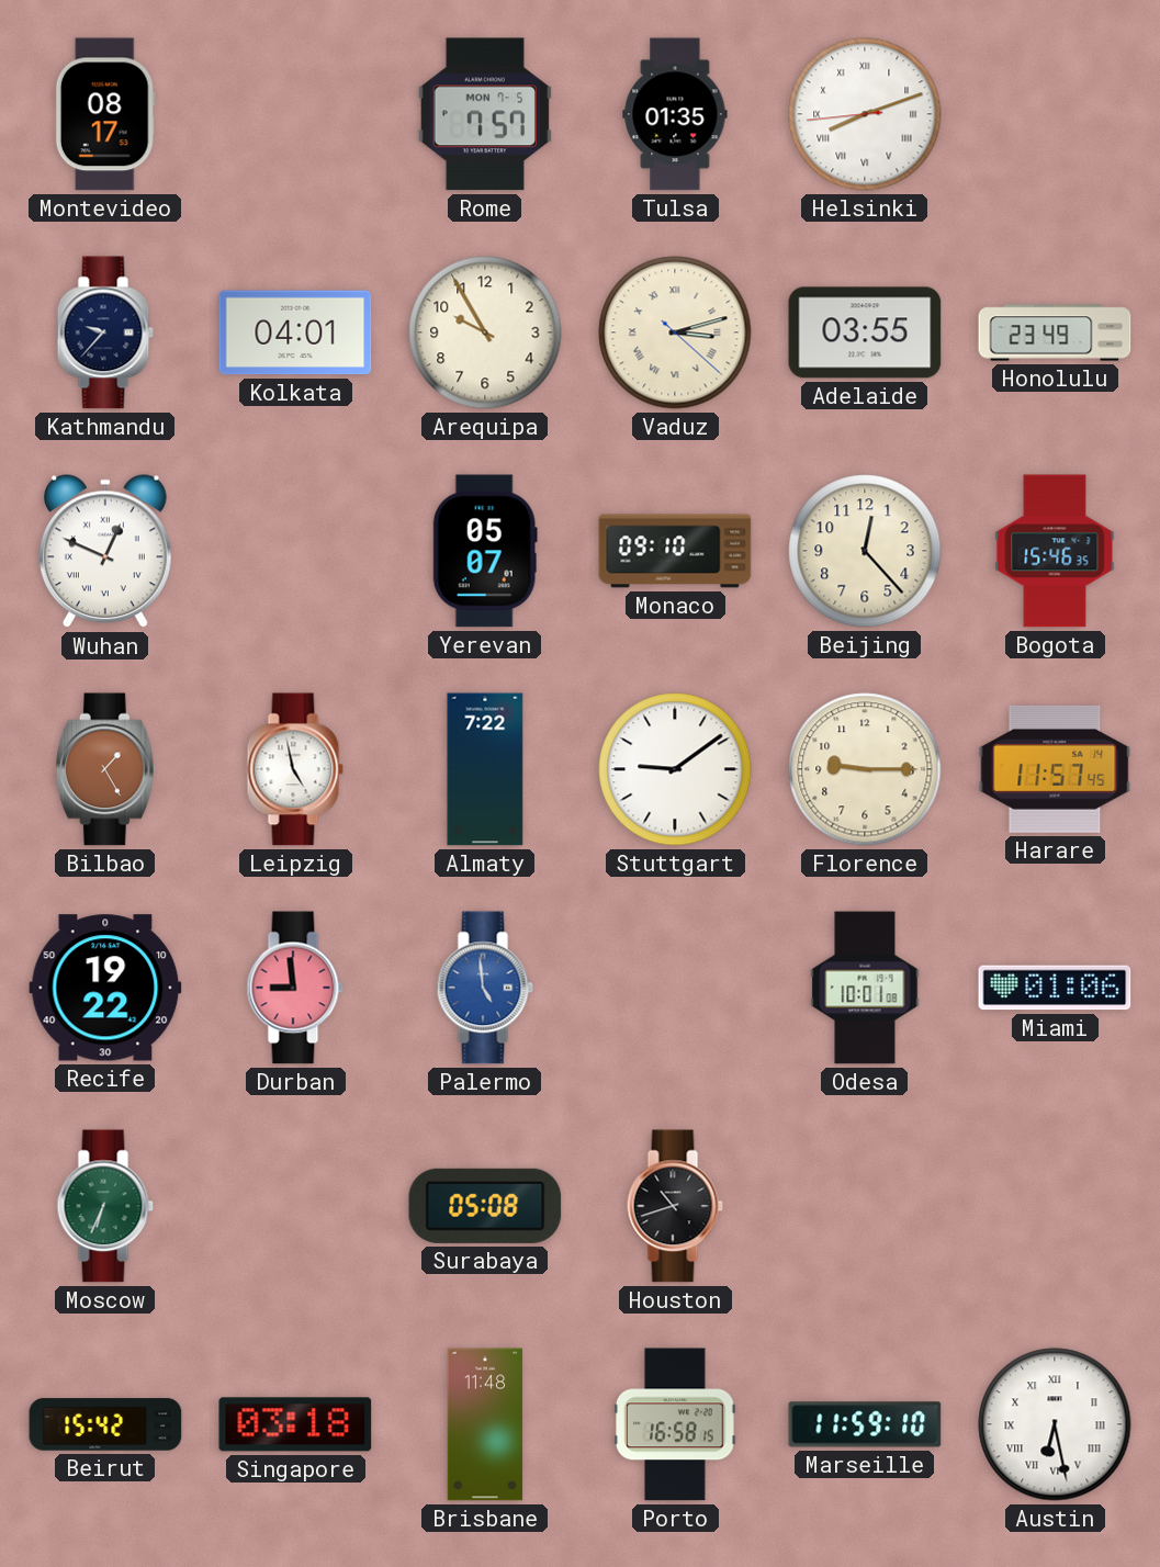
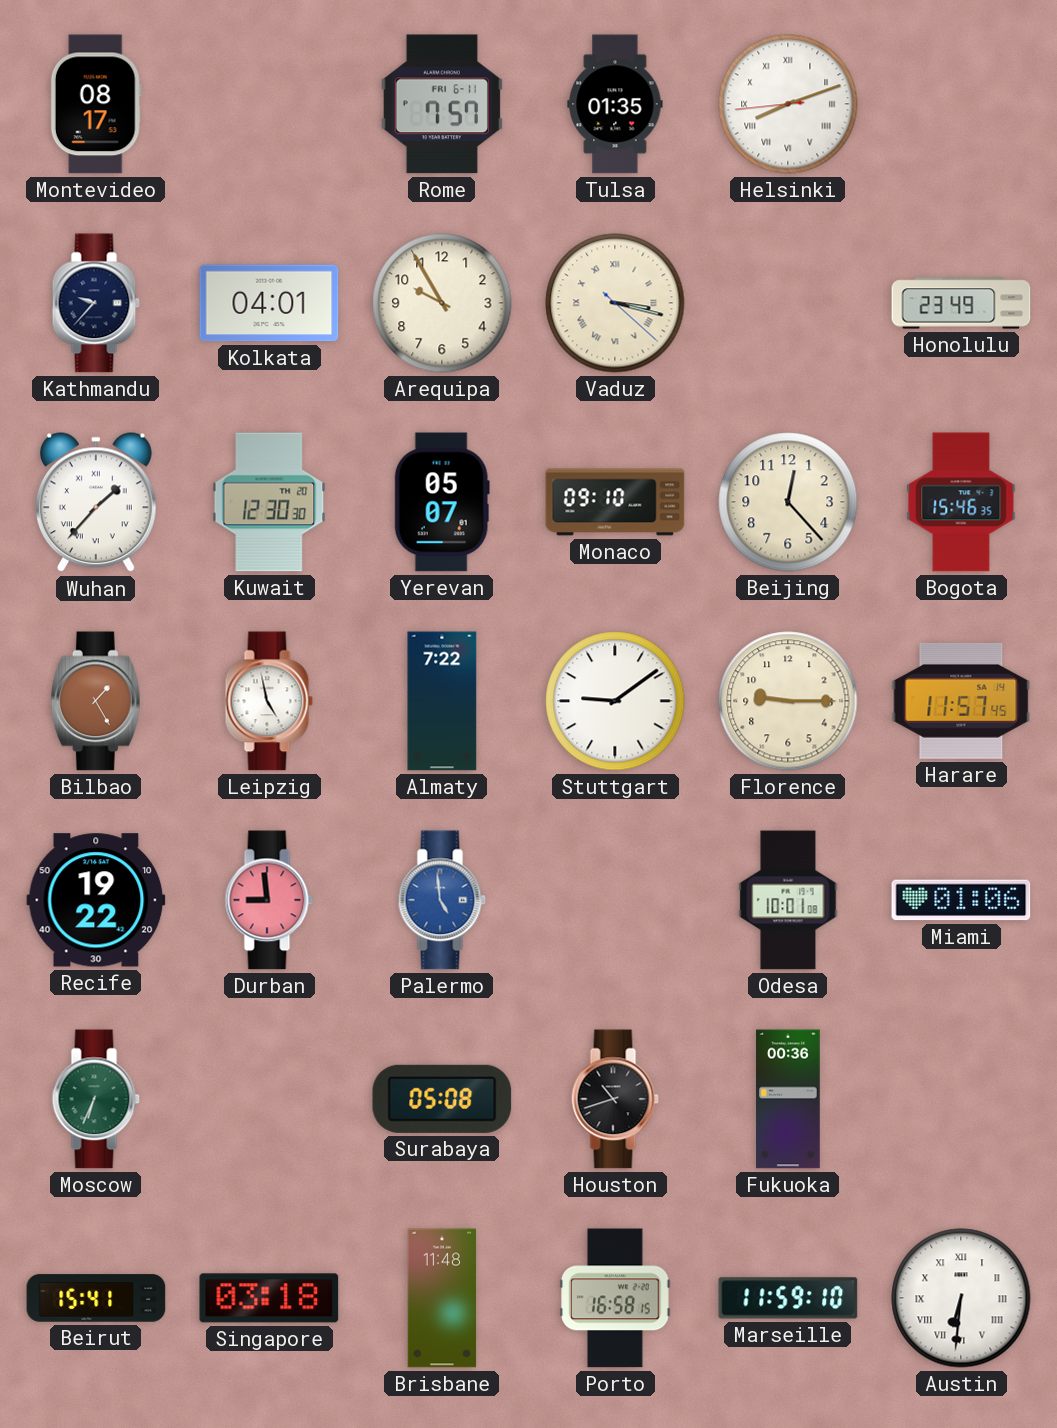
Rome date: MON 7-5 -> FRI 6-11
Vaduz: 3:12 -> 3:17
Adelaide: 03:55 -> none
Wuhan: 12:49 -> 1:37
Kuwait: none -> 12:30
Fukuoka: none -> 00:36
Beirut: 15:42 -> 15:41
Austin: 6:28 -> 6:31
